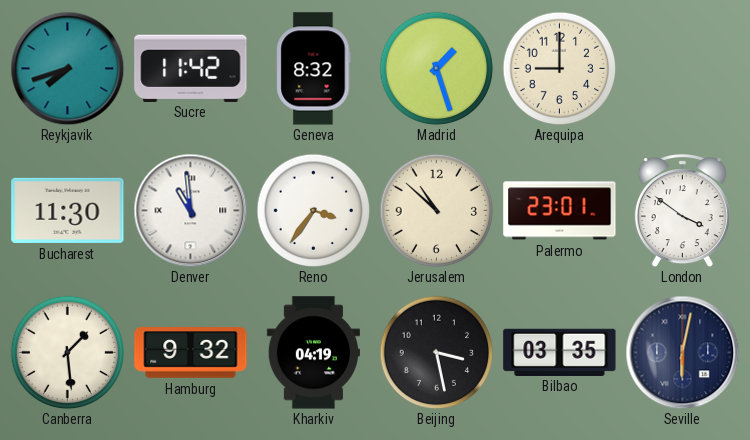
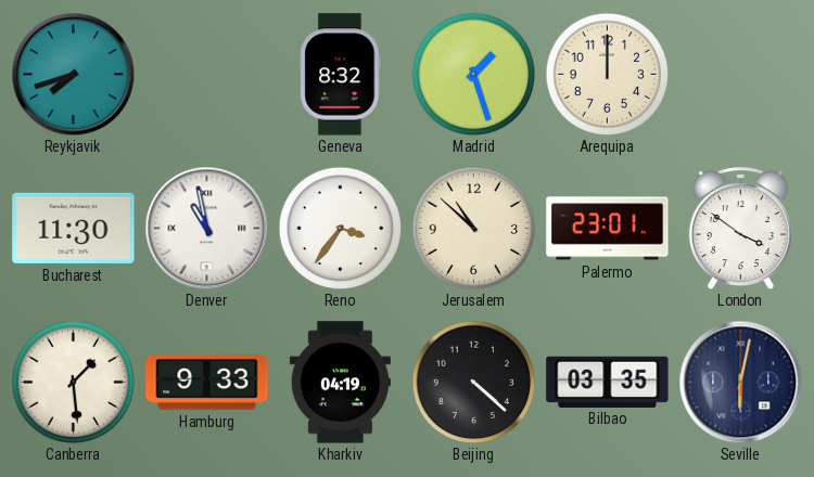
Sucre: 11:42 -> none
Arequipa: 9:00 -> 12:00
Denver: 10:59 -> 10:58
Hamburg: 9:32 -> 9:33
Beijing: 3:28 -> 4:22
